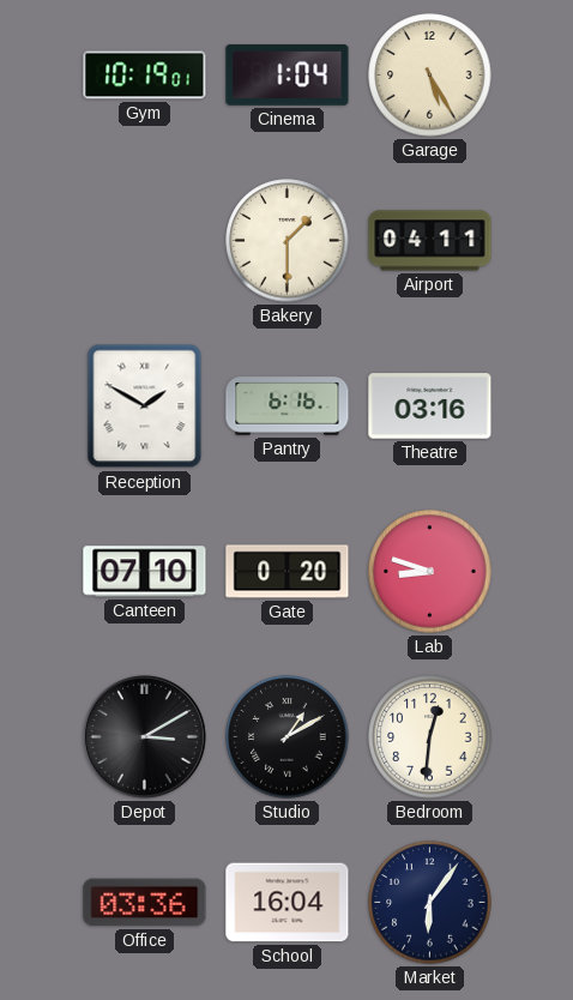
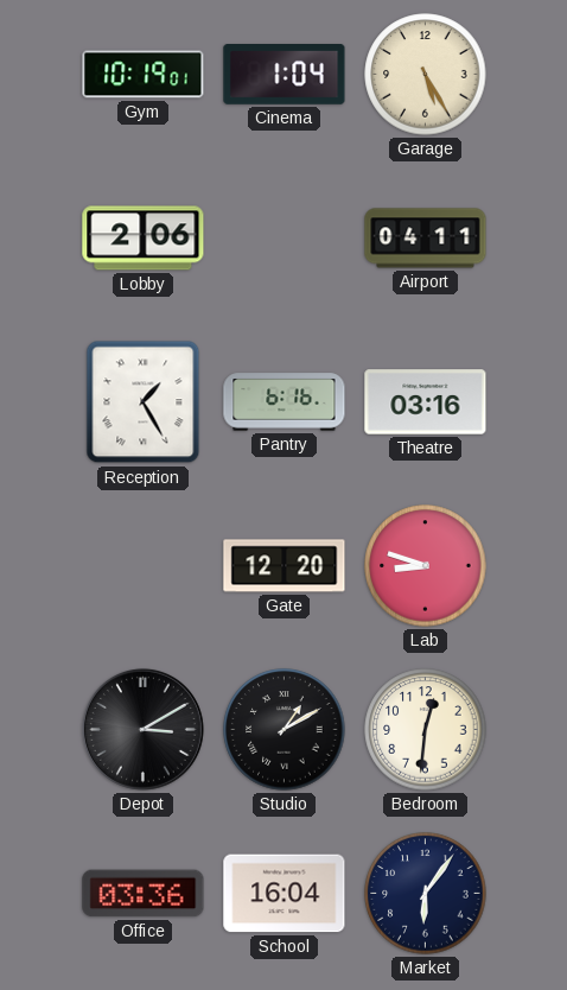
Lobby: none -> 2:06
Bakery: 1:30 -> none
Reception: 1:50 -> 1:25
Canteen: 07:10 -> none
Gate: 0:20 -> 12:20
